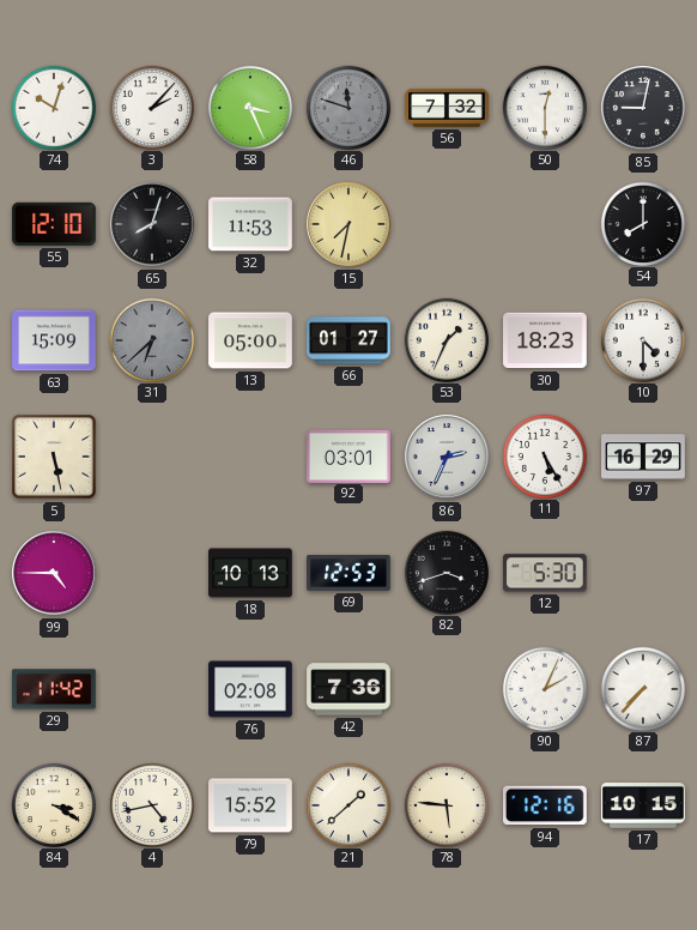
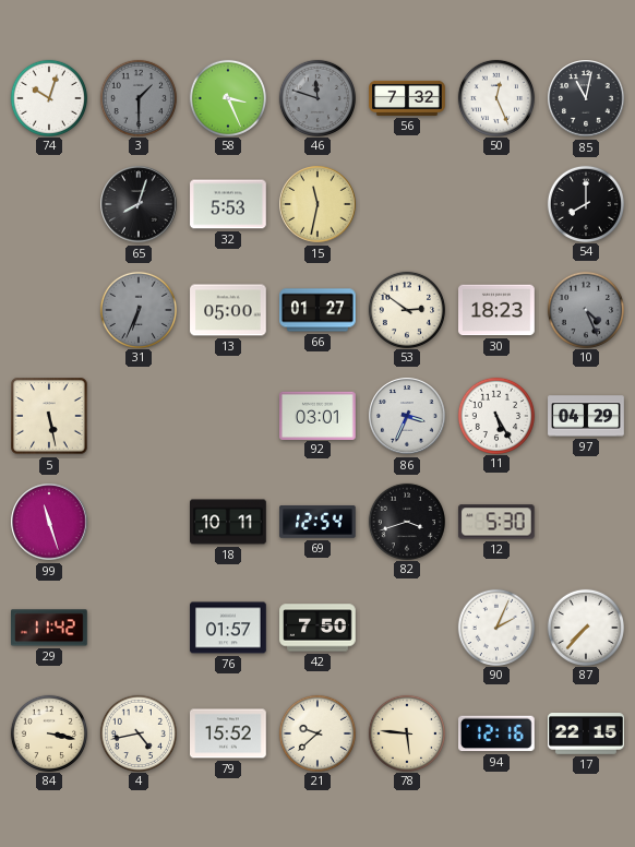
3: 2:07 -> 1:30
3 dial: white -> grey
50: 12:30 -> 12:26
85: 9:02 -> 11:02
55: 12:10 -> none
32: 11:53 -> 5:53
15: 7:32 -> 11:32
63: 15:09 -> none
31: 6:38 -> 6:34
53: 1:34 -> 2:51
10: 4:30 -> 4:26
10 dial: white -> grey
86: 2:34 -> 3:34
97: 16:29 -> 04:29
99: 4:45 -> 11:27
18: 10:13 -> 10:11
69: 12:53 -> 12:54
76: 02:08 -> 01:57
42: 7:36 -> 7:50
84: 3:20 -> 3:17
21: 1:38 -> 9:38
17: 10:15 -> 22:15
